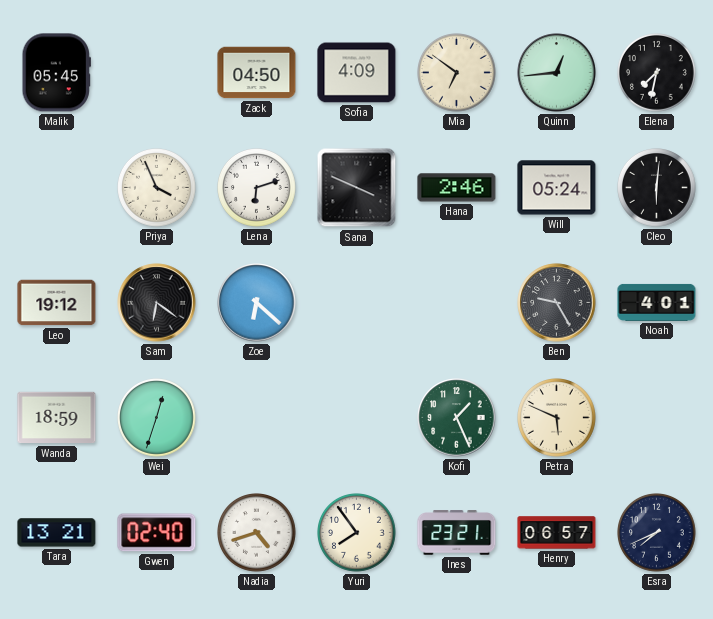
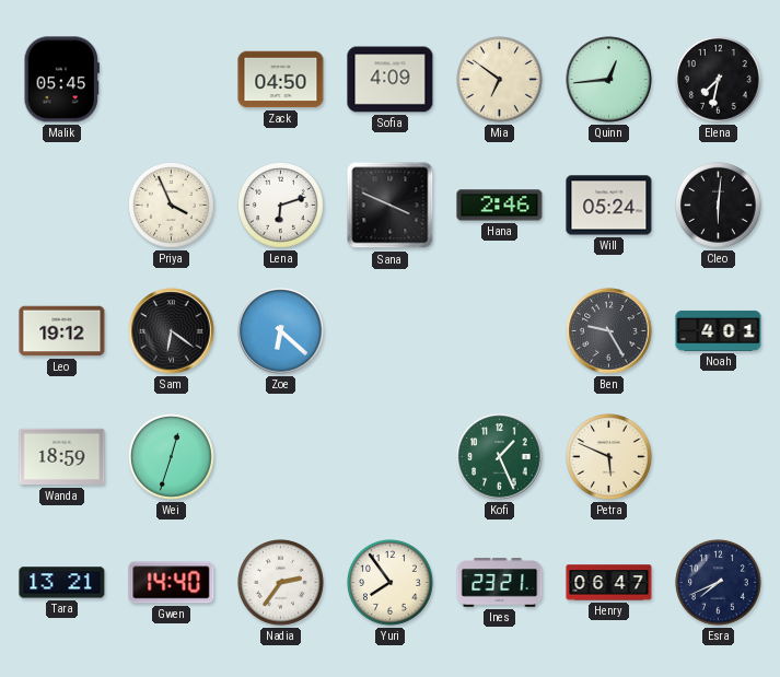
Gwen: 02:40 -> 14:40
Nadia: 4:42 -> 2:36
Henry: 06:57 -> 06:47
